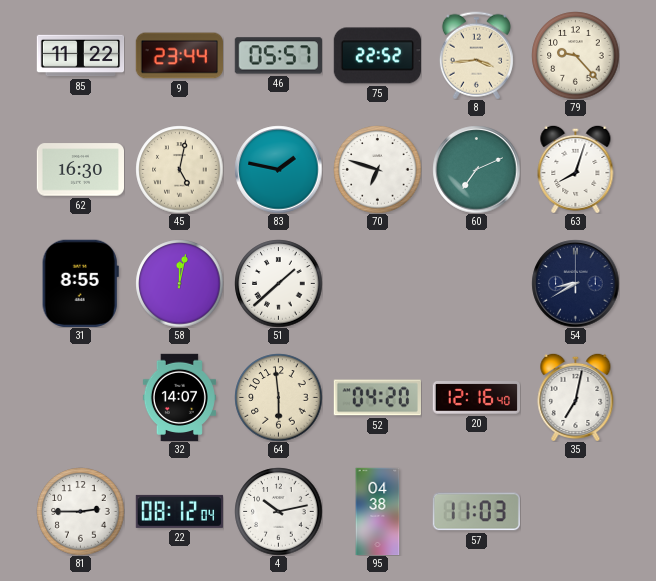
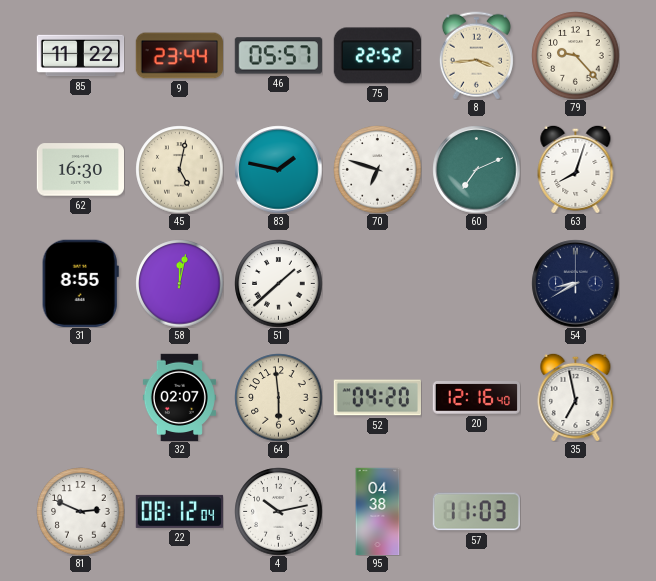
32: 14:07 -> 02:07
35: 7:02 -> 6:58
81: 2:45 -> 2:49
